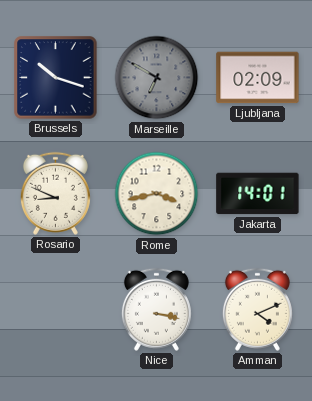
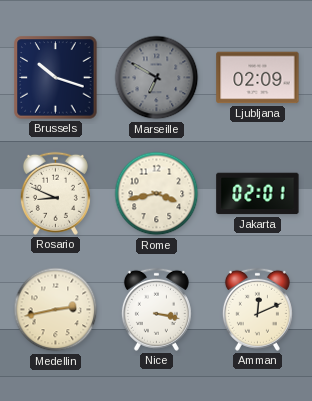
Jakarta: 14:01 -> 02:01
Medellin: none -> 2:43
Amman: 4:11 -> 12:11
